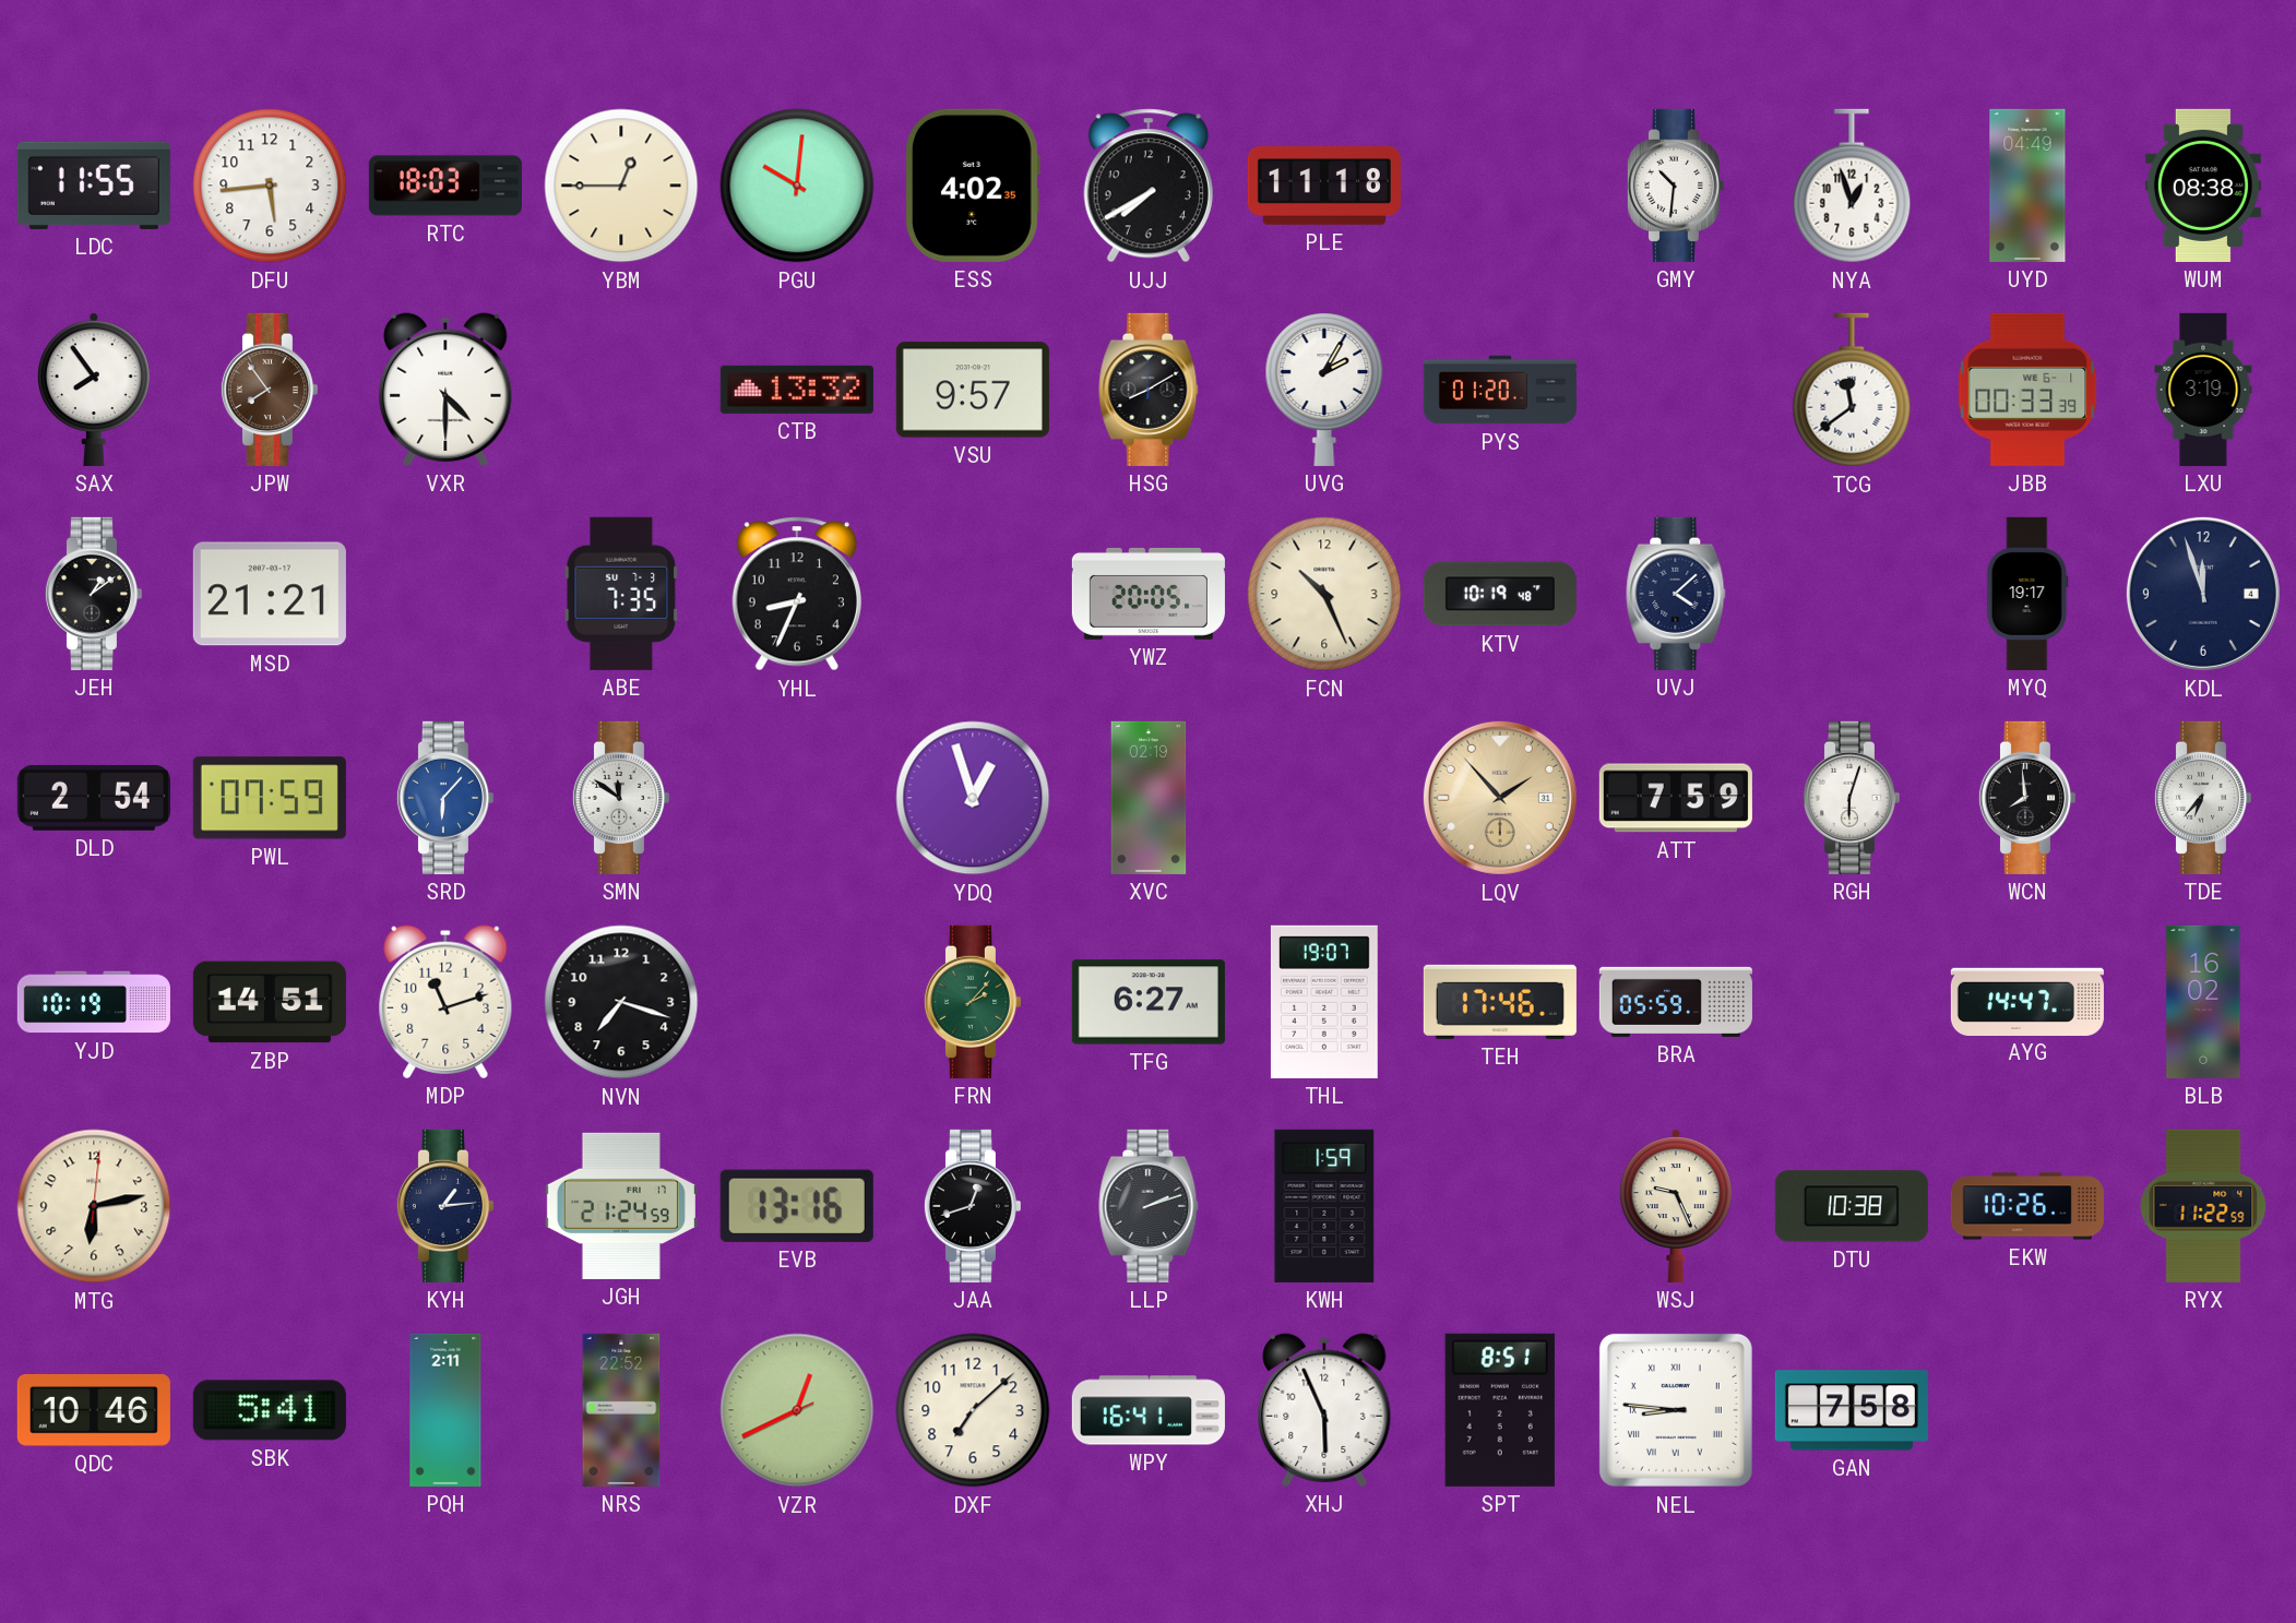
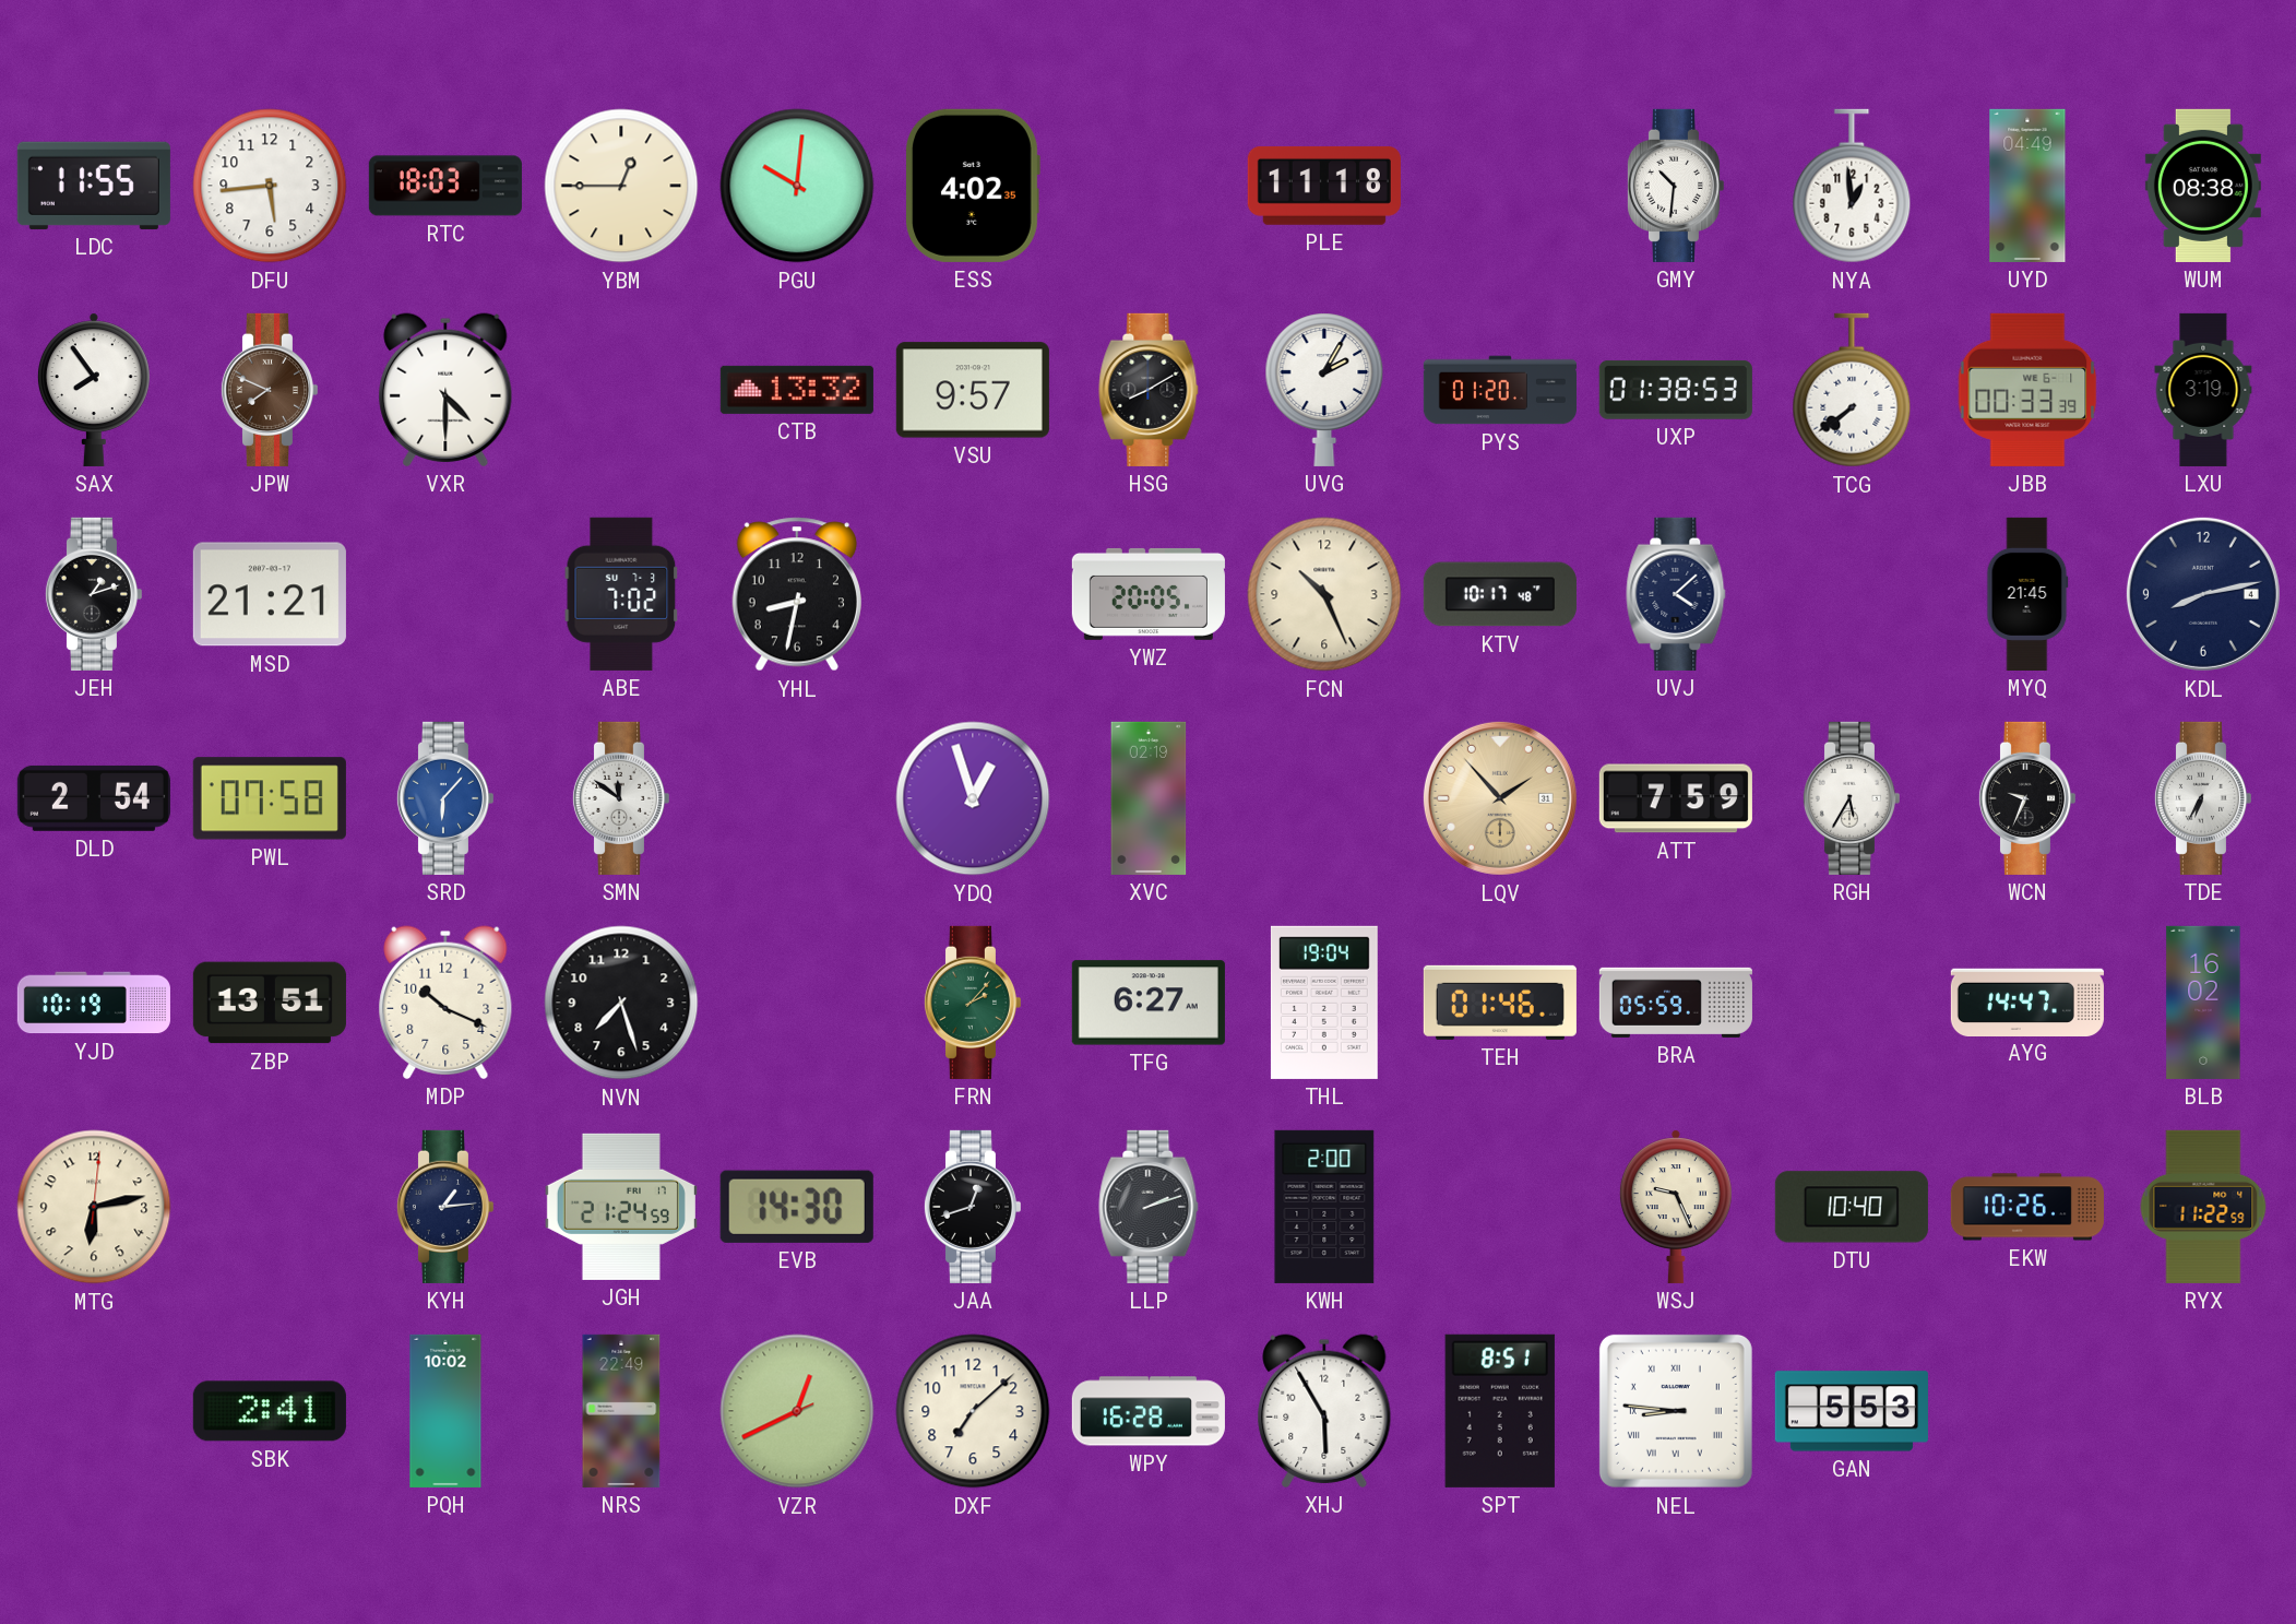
UJJ: 7:40 -> none
NYA: 12:57 -> 12:59
JPW: 7:54 -> 7:49
UXP: none -> 01:38
TCG: 11:39 -> 7:39
JEH: 1:09 -> 1:12
ABE: 7:35 -> 7:02
YHL: 8:34 -> 8:32
KTV: 10:19 -> 10:17
MYQ: 19:17 -> 21:45
KDL: 11:57 -> 8:13
PWL: 07:59 -> 07:58
RGH: 6:03 -> 5:35
WCN: 7:59 -> 9:34
TDE: 6:37 -> 6:35
ZBP: 14:51 -> 13:51
MDP: 11:12 -> 10:19
NVN: 7:18 -> 7:27
THL: 19:07 -> 19:04
TEH: 17:46 -> 01:46
EVB: 13:16 -> 14:30
KWH: 1:59 -> 2:00
DTU: 10:38 -> 10:40
QDC: 10:46 -> none
SBK: 5:41 -> 2:41
PQH: 2:11 -> 10:02
NRS: 22:52 -> 22:49
WPY: 16:41 -> 16:28
XHJ: 5:56 -> 5:55
GAN: 7:58 -> 5:53
